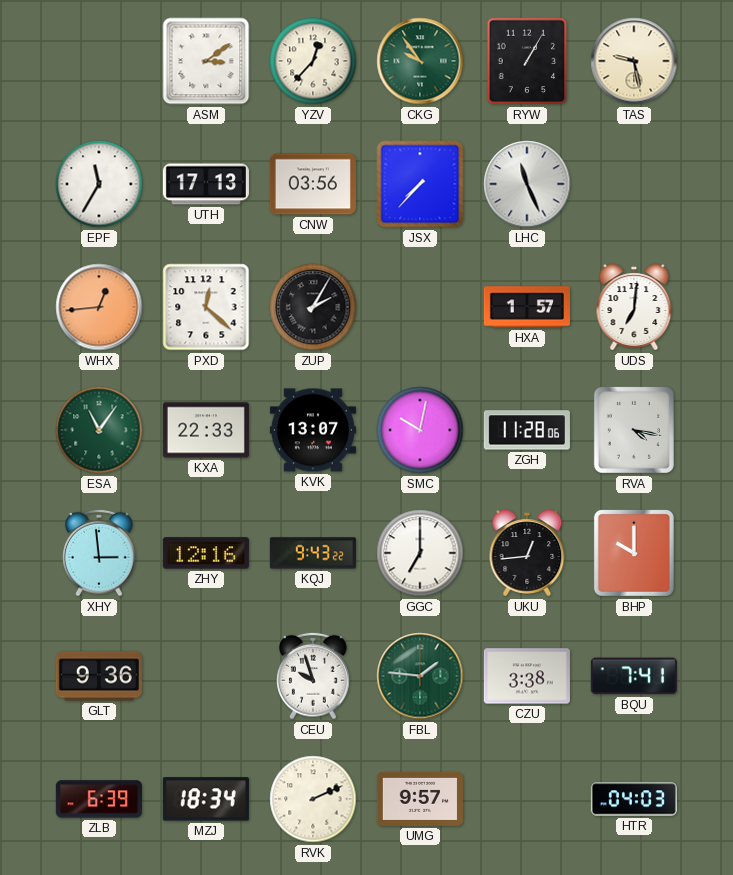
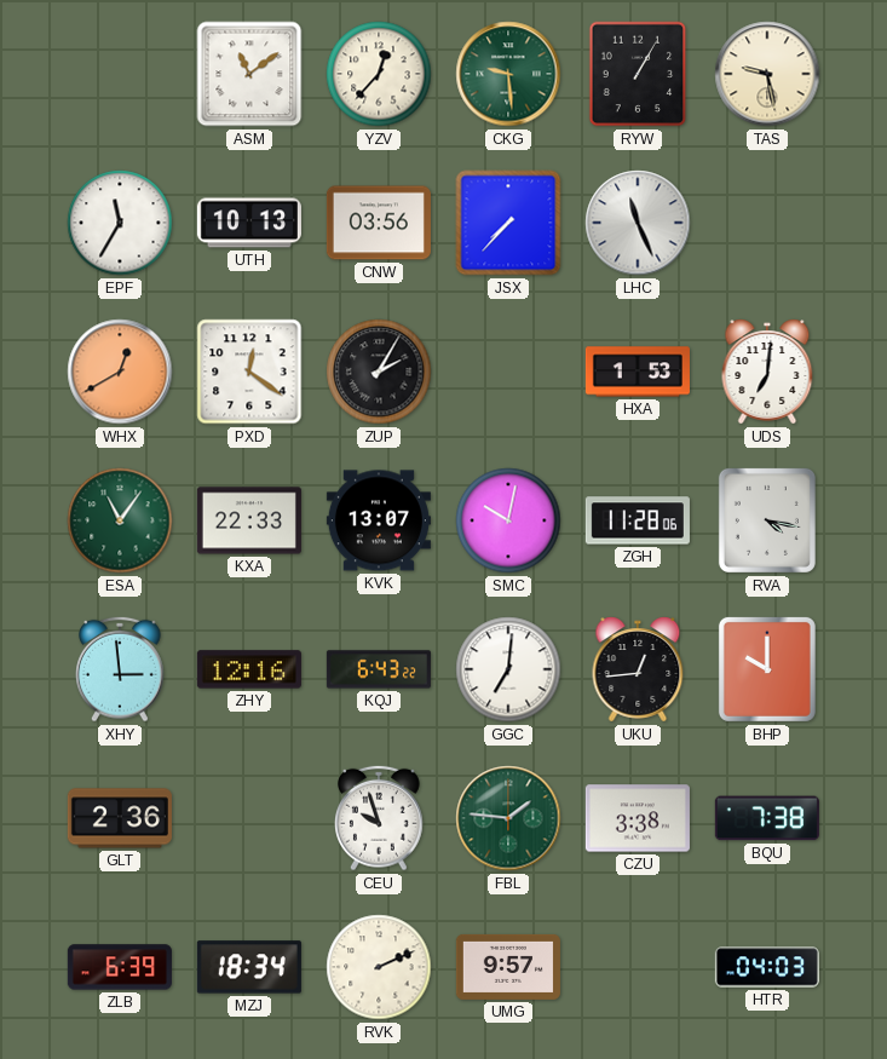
ASM: 3:09 -> 11:09
CKG: 9:54 -> 9:29
UTH: 17:13 -> 10:13
WHX: 12:44 -> 12:40
PXD: 12:22 -> 12:21
HXA: 1:57 -> 1:53
KQJ: 9:43 -> 6:43
GGC: 7:00 -> 7:01
GLT: 9:36 -> 2:36
BQU: 7:41 -> 7:38
